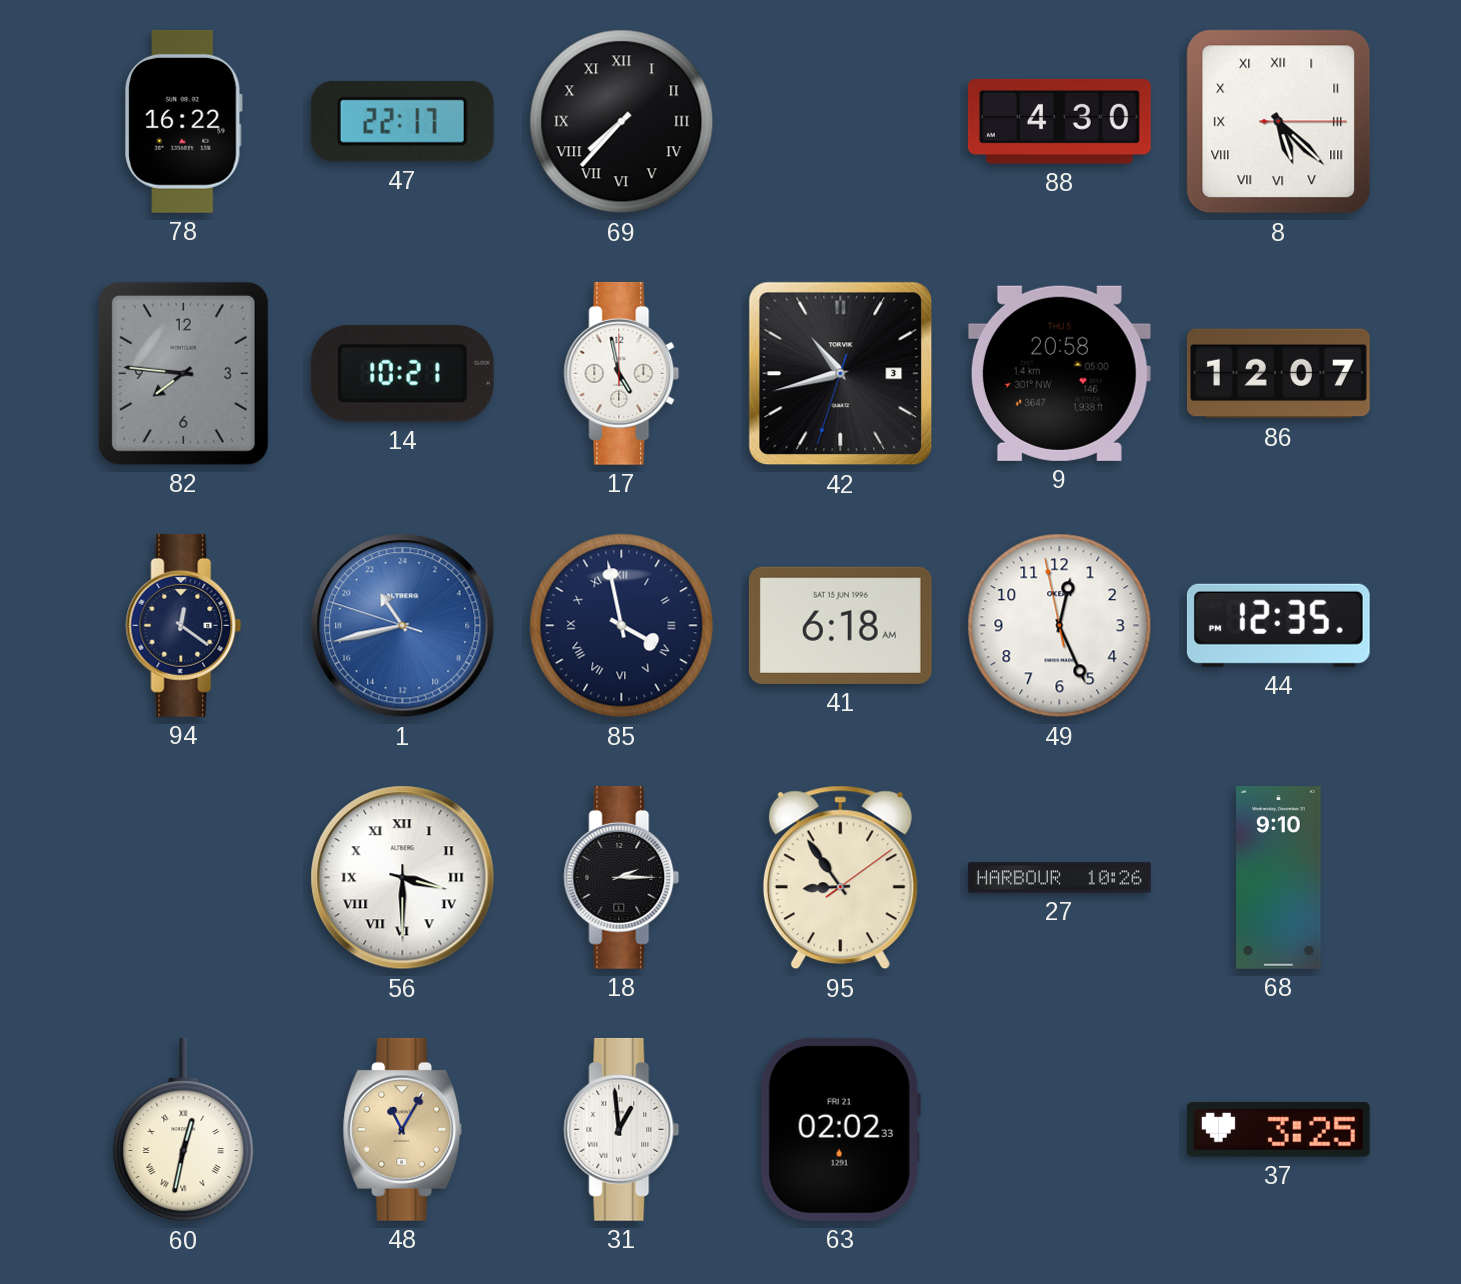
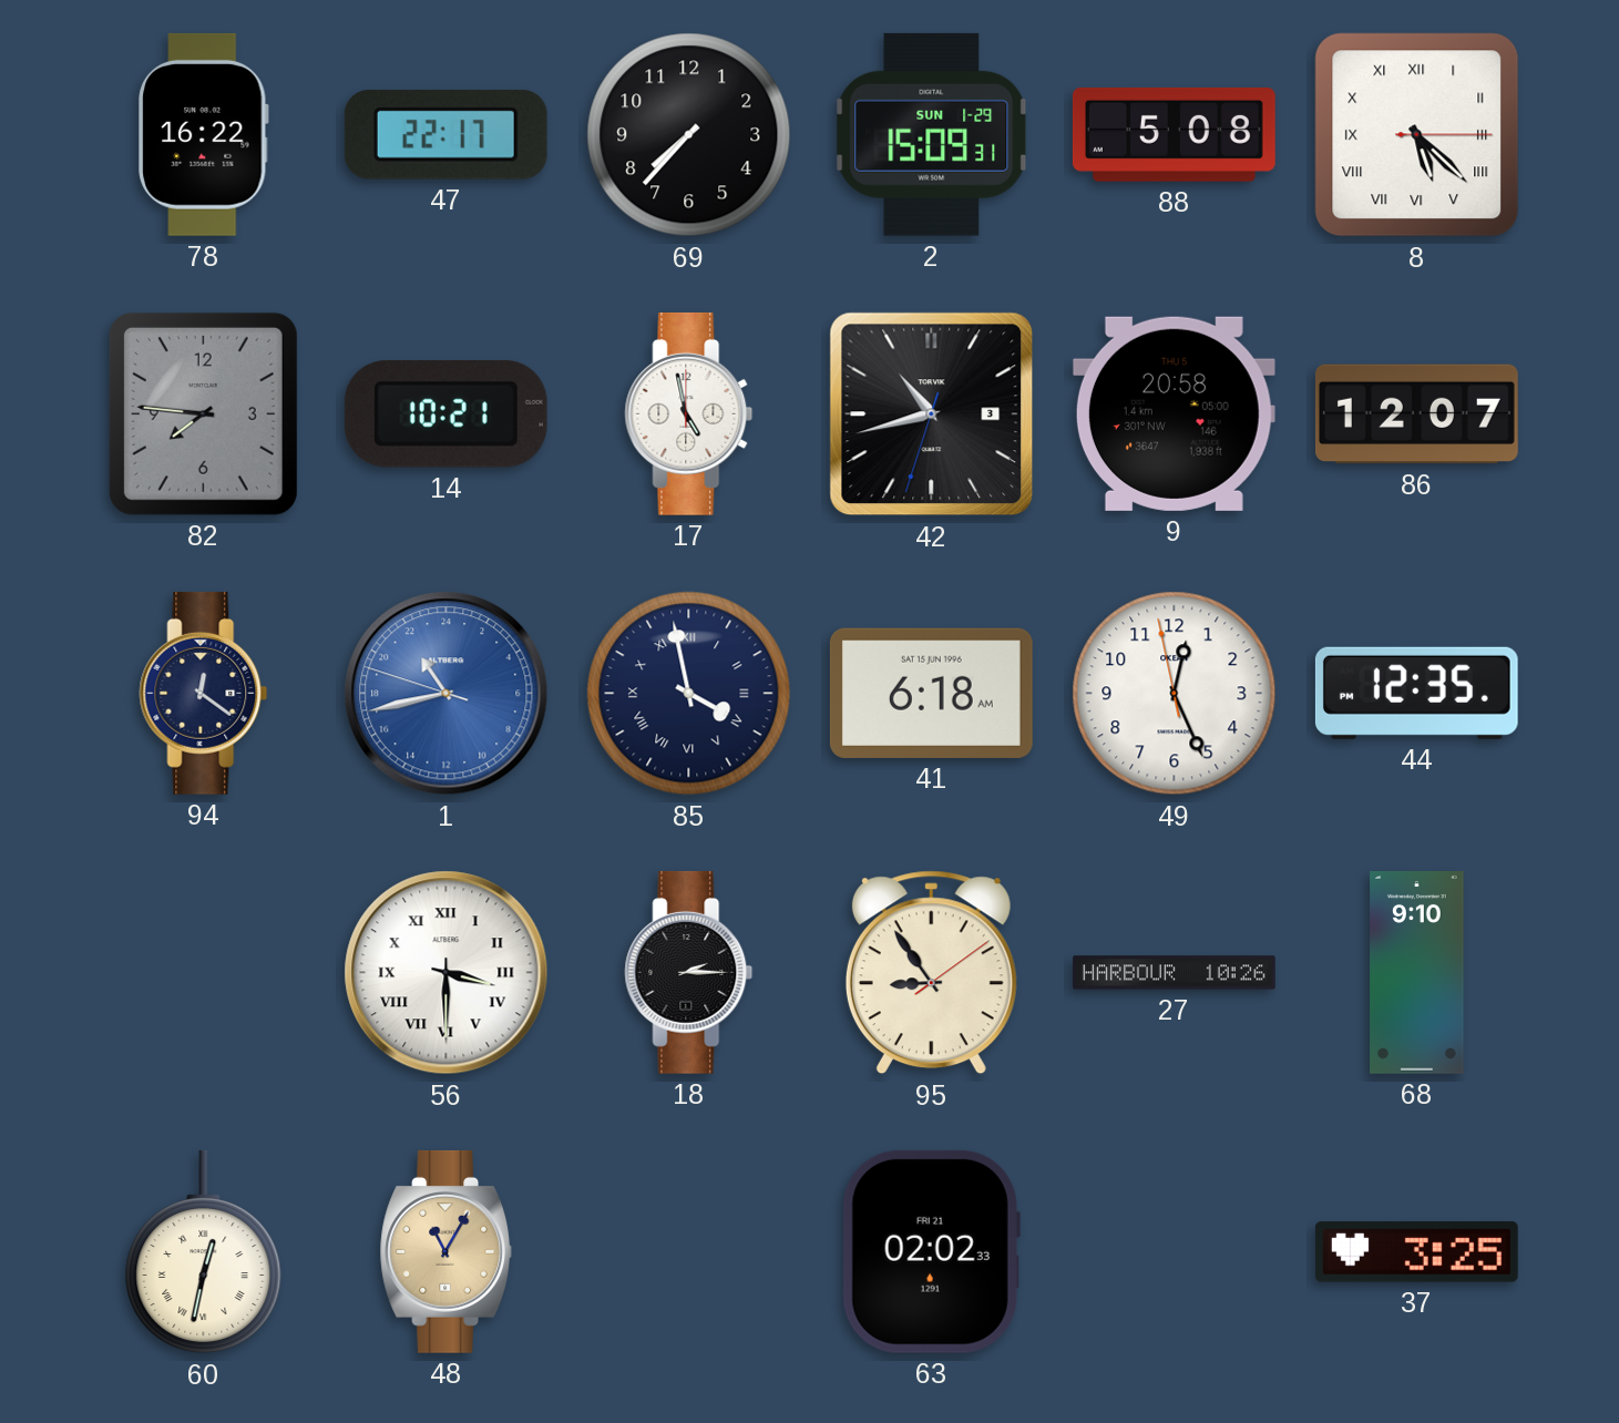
69 numerals: Roman -> Arabic
2: none -> 15:09
88: 4:30 -> 5:08
31: 12:59 -> none
